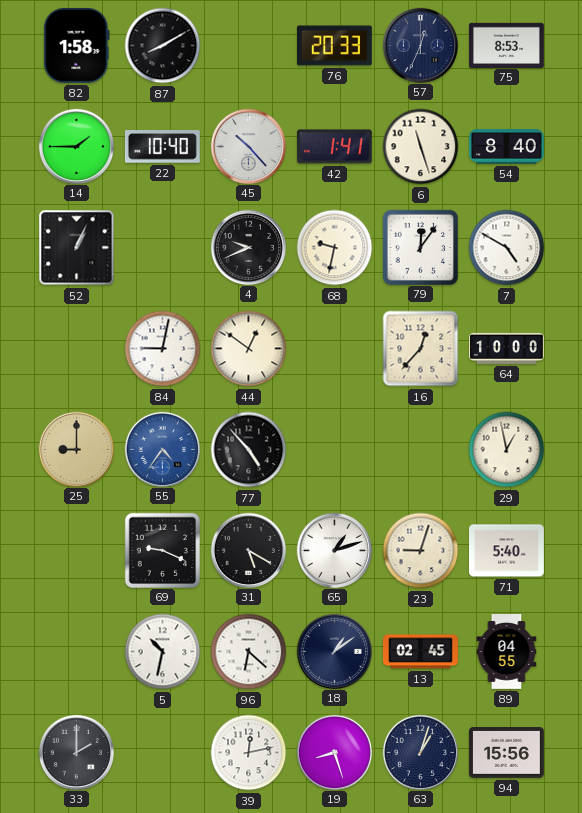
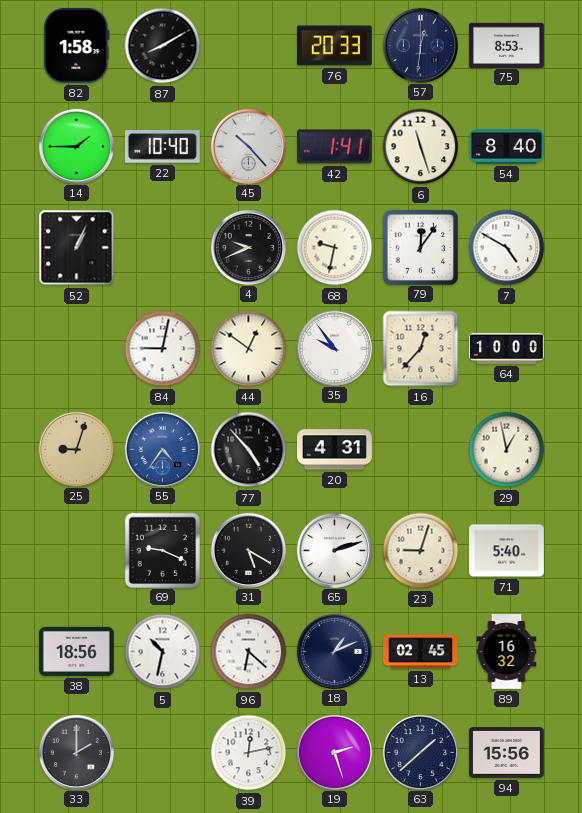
57: 12:34 -> 12:31
35: none -> 9:54
25: 9:00 -> 9:03
20: none -> 4:31
65: 1:12 -> 2:12
38: none -> 18:56
18: 1:09 -> 1:11
89: 04:55 -> 16:32
19: 8:27 -> 2:27
63: 1:03 -> 1:38
